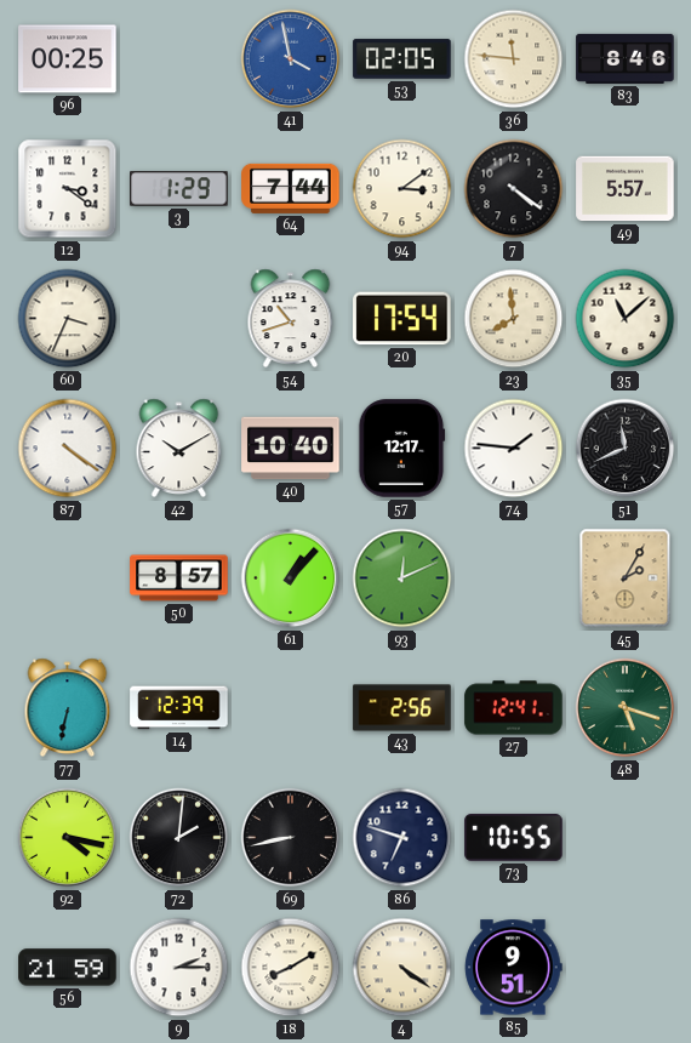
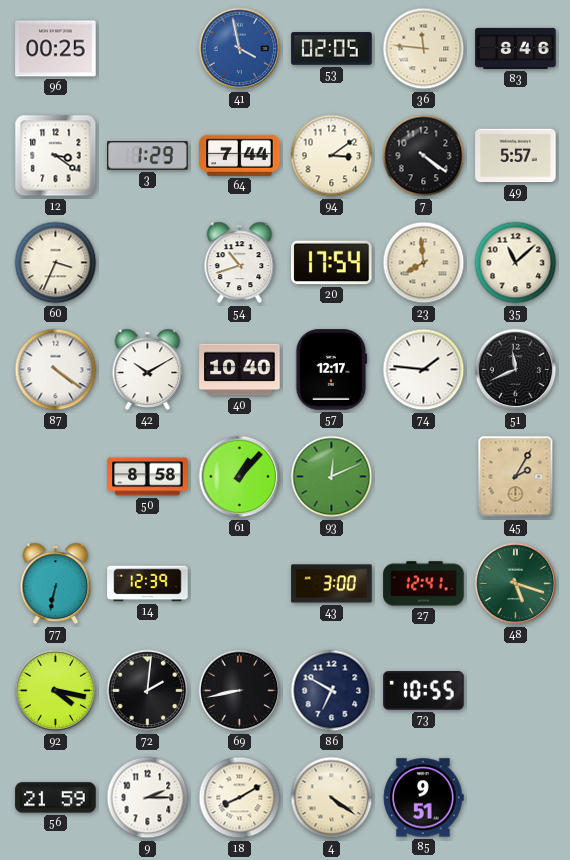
50: 8:57 -> 8:58
43: 2:56 -> 3:00
86: 6:48 -> 6:50
